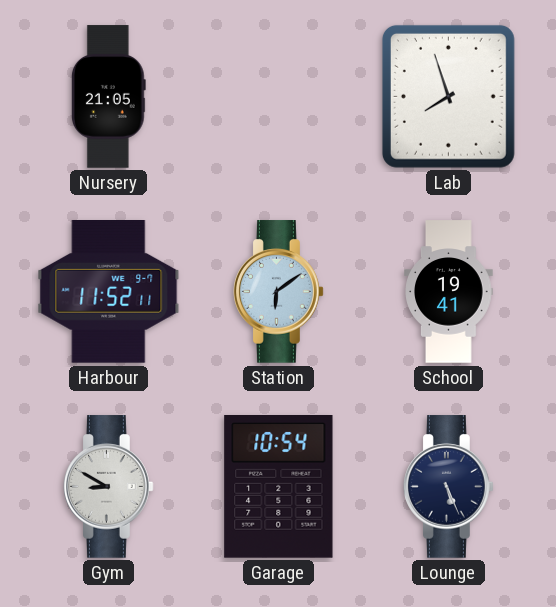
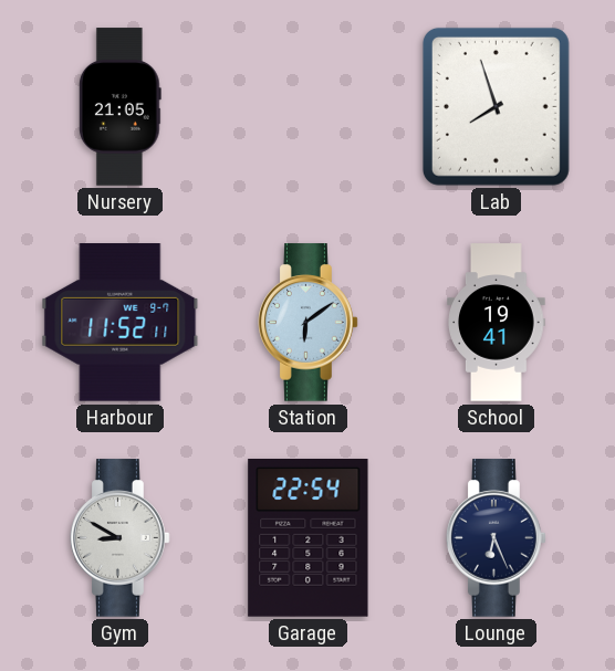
Garage: 10:54 -> 22:54
Lounge: 5:26 -> 6:26
